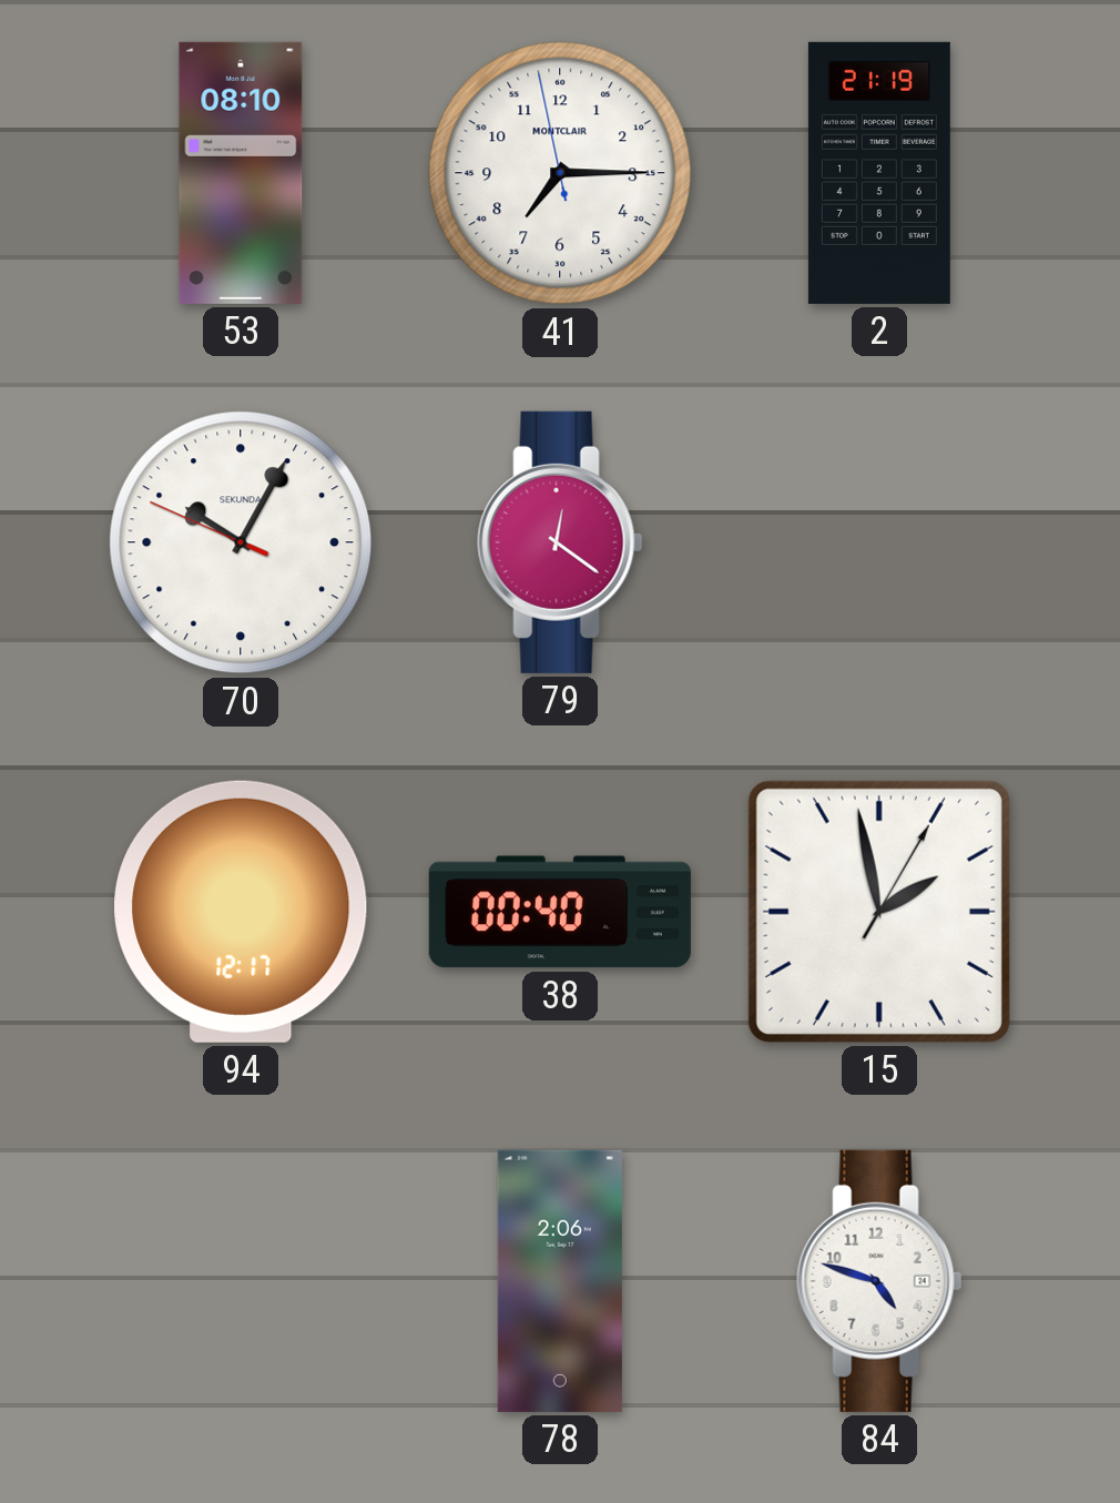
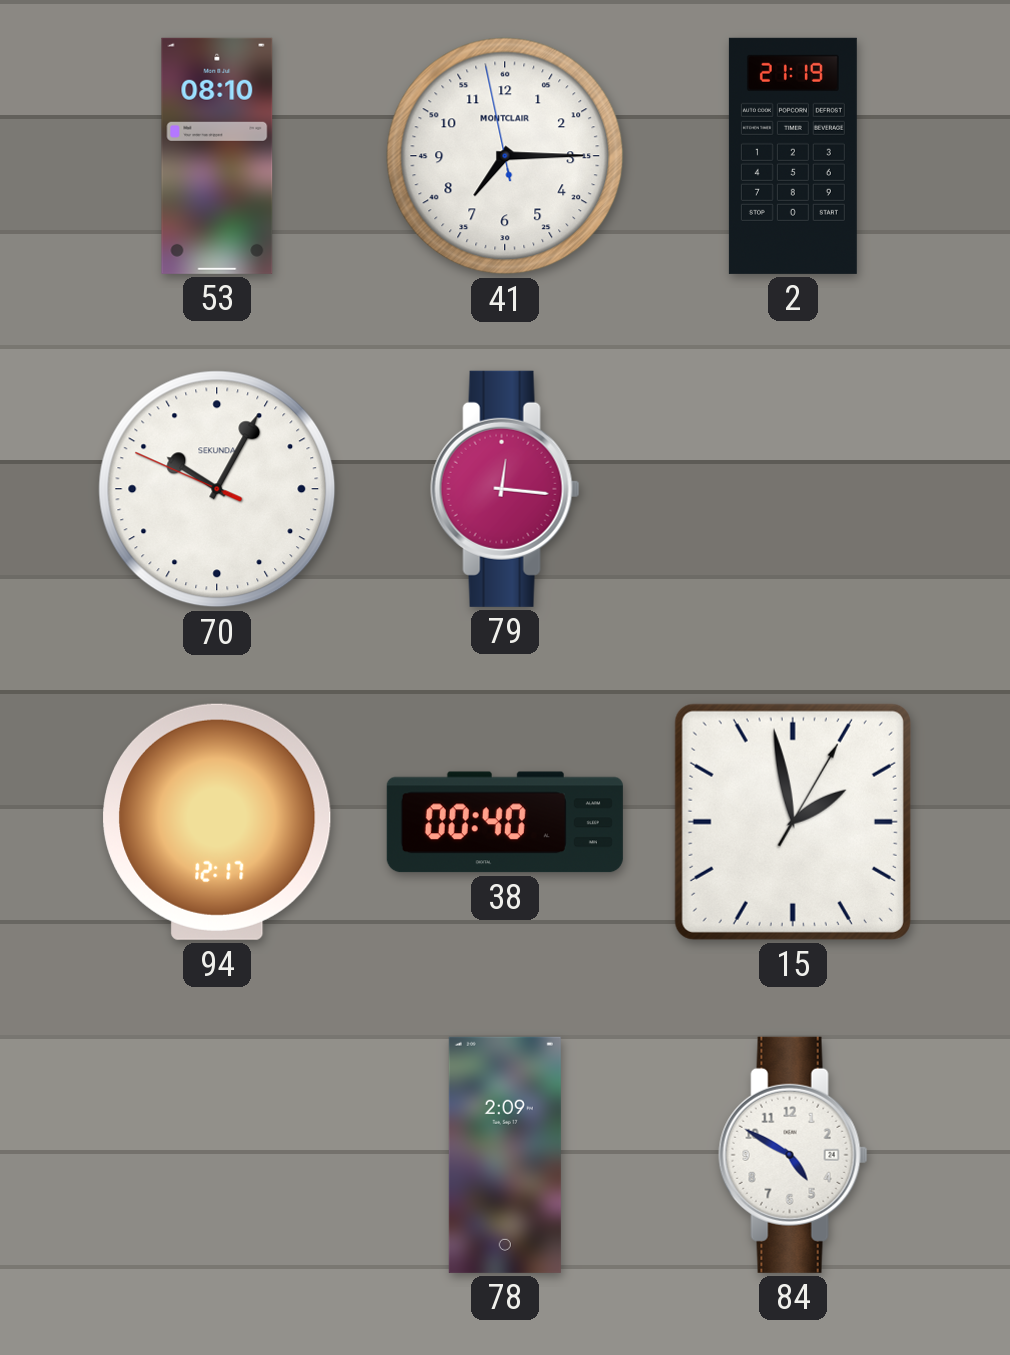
79: 12:21 -> 12:16
78: 2:06 -> 2:09
84: 4:48 -> 4:50
